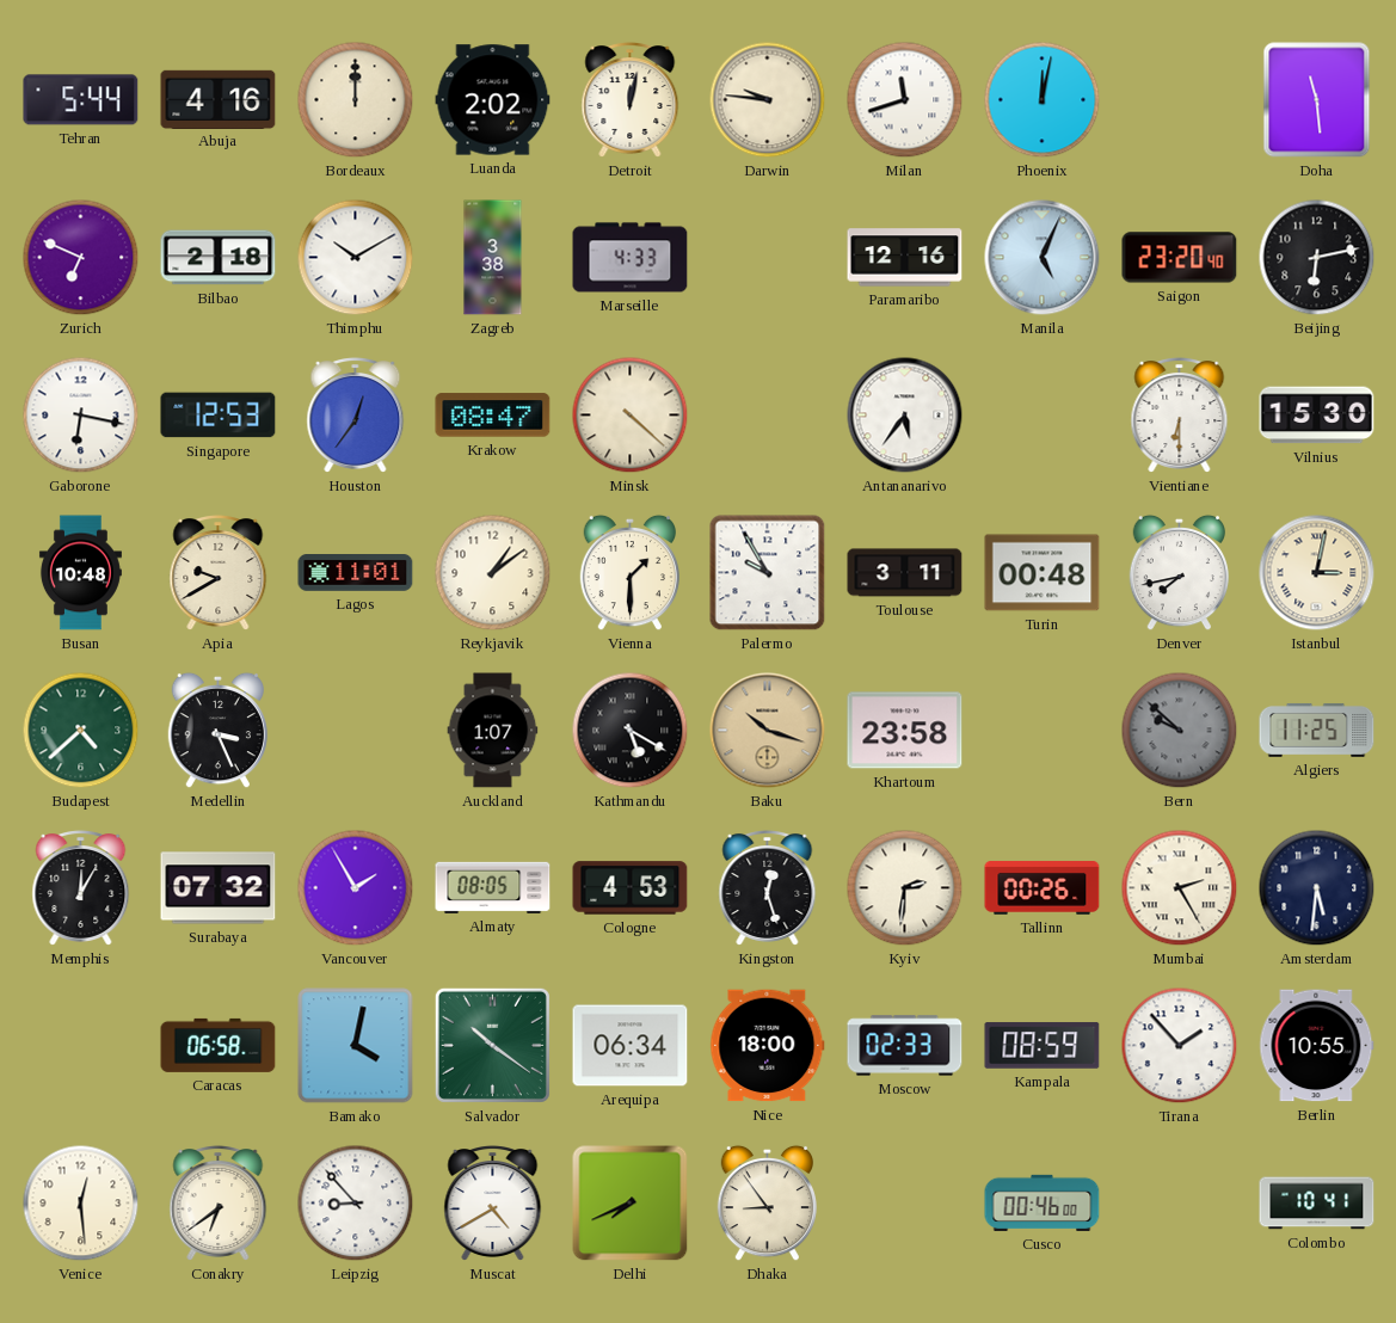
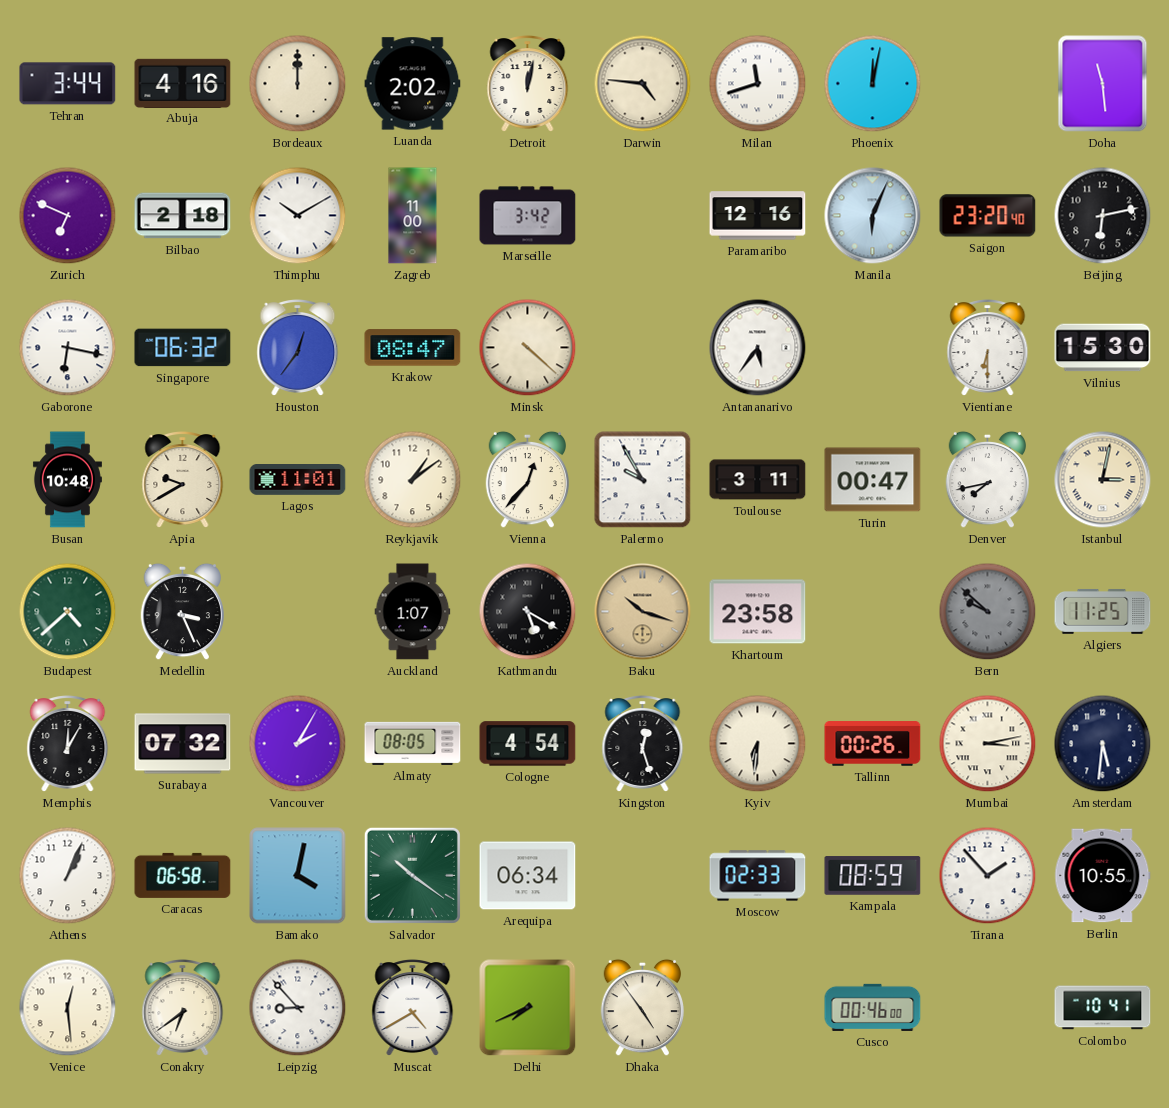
Tehran: 5:44 -> 3:44
Darwin: 9:46 -> 4:46
Zagreb: 3:38 -> 11:00
Marseille: 4:33 -> 3:42
Manila: 5:04 -> 6:04
Singapore: 12:53 -> 06:32
Vienna: 1:30 -> 12:37
Turin: 00:48 -> 00:47
Vancouver: 1:55 -> 2:05
Cologne: 4:53 -> 4:54
Kyiv: 2:31 -> 6:31
Mumbai: 2:25 -> 3:13
Athens: none -> 1:04
Nice: 18:00 -> none
Dhaka: 8:54 -> 4:54
